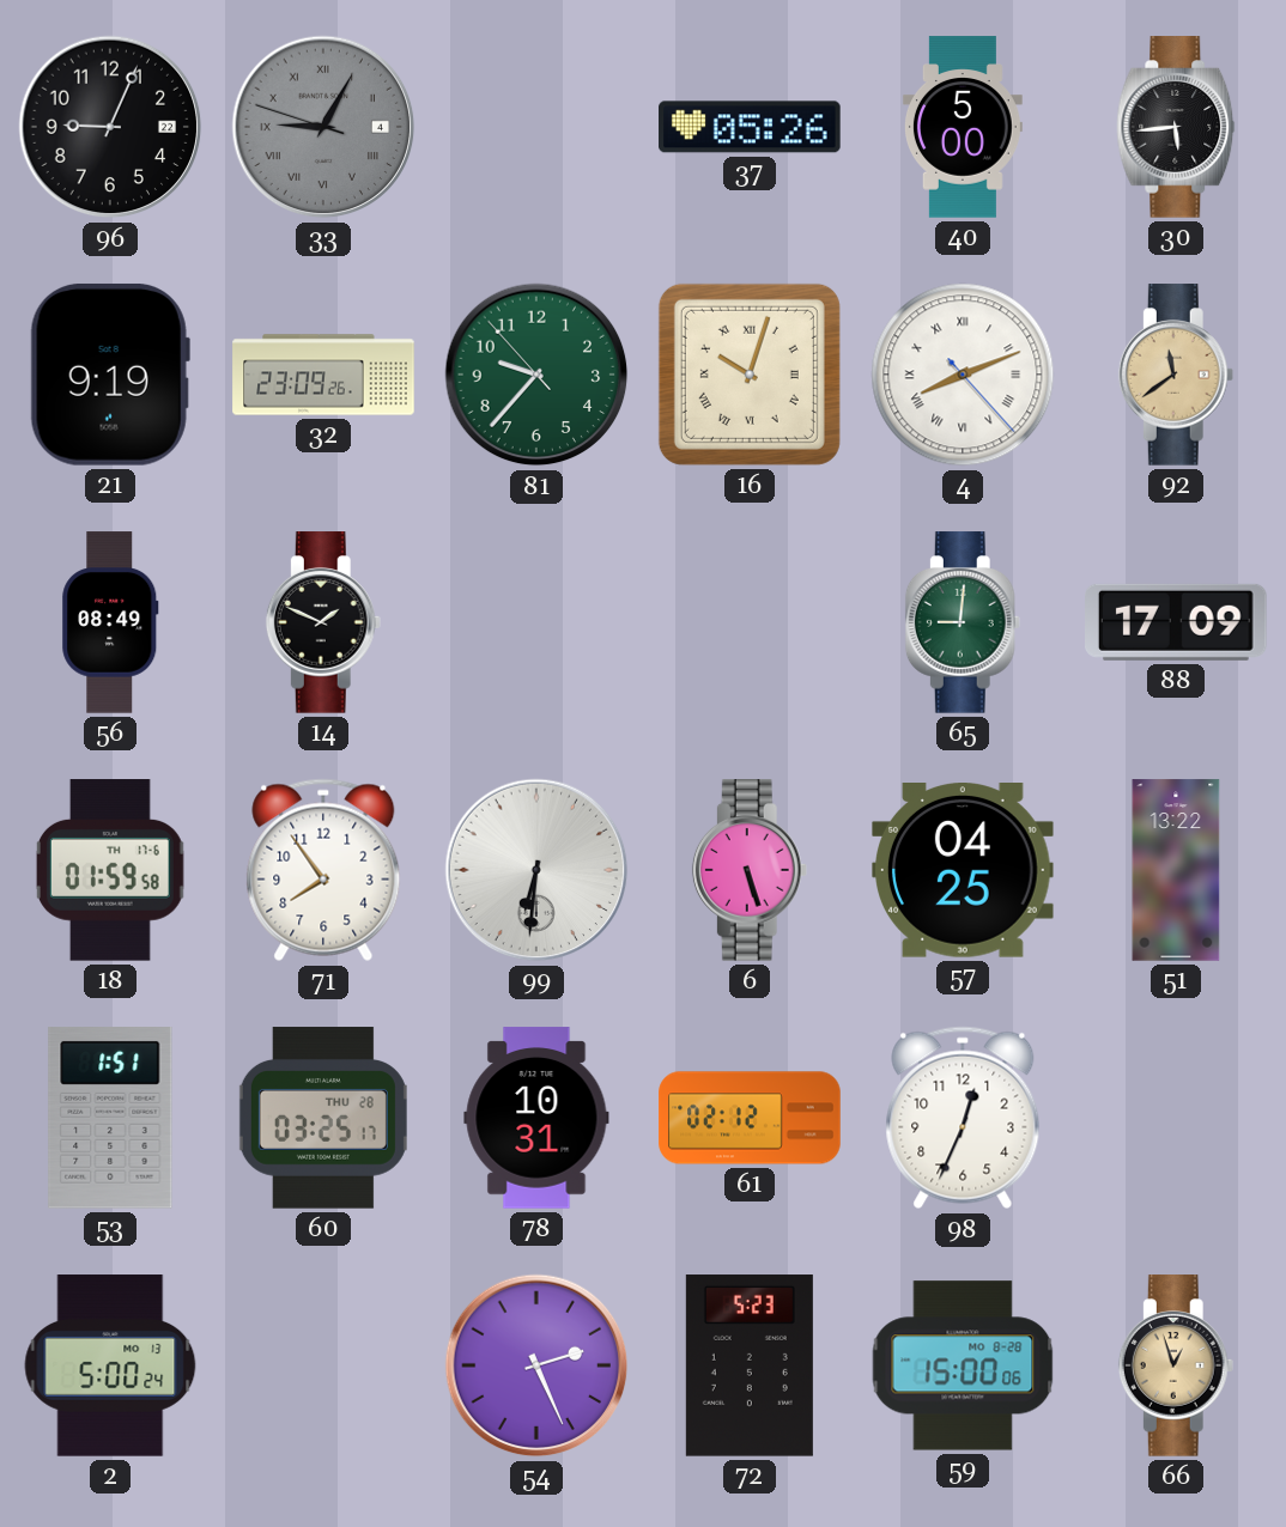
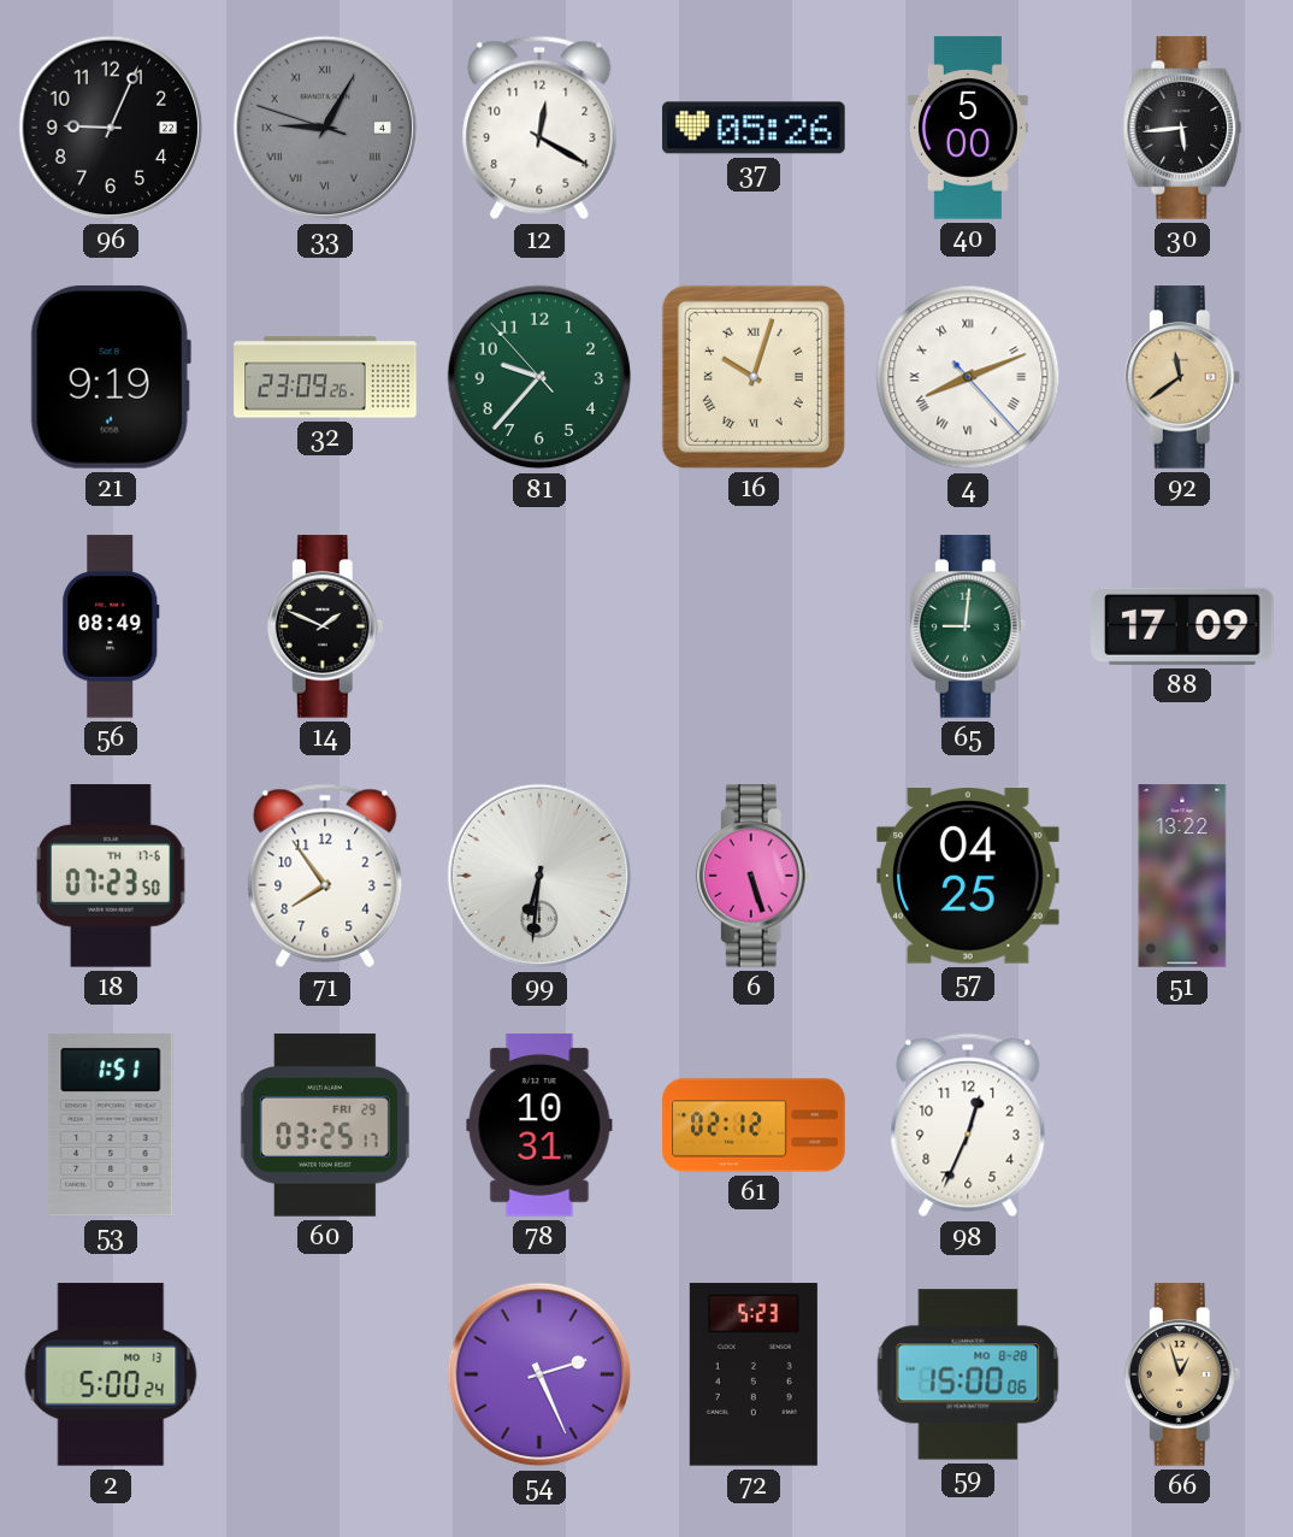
12: none -> 12:20
18: 01:59 -> 07:23
60 date: THU 28 -> FRI 29
